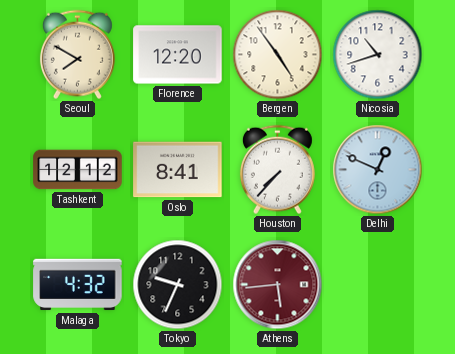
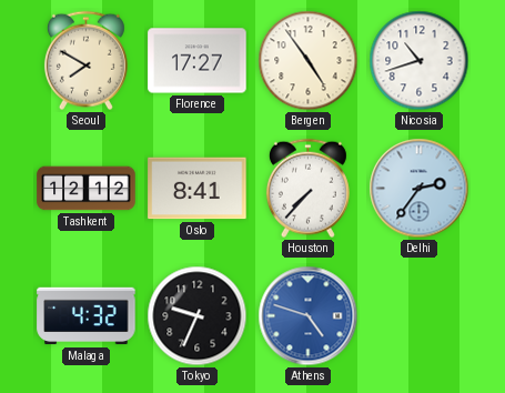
Florence: 12:20 -> 17:27
Delhi: 12:49 -> 2:36
Athens: 5:44 -> 4:48
Athens dial: burgundy -> blue
